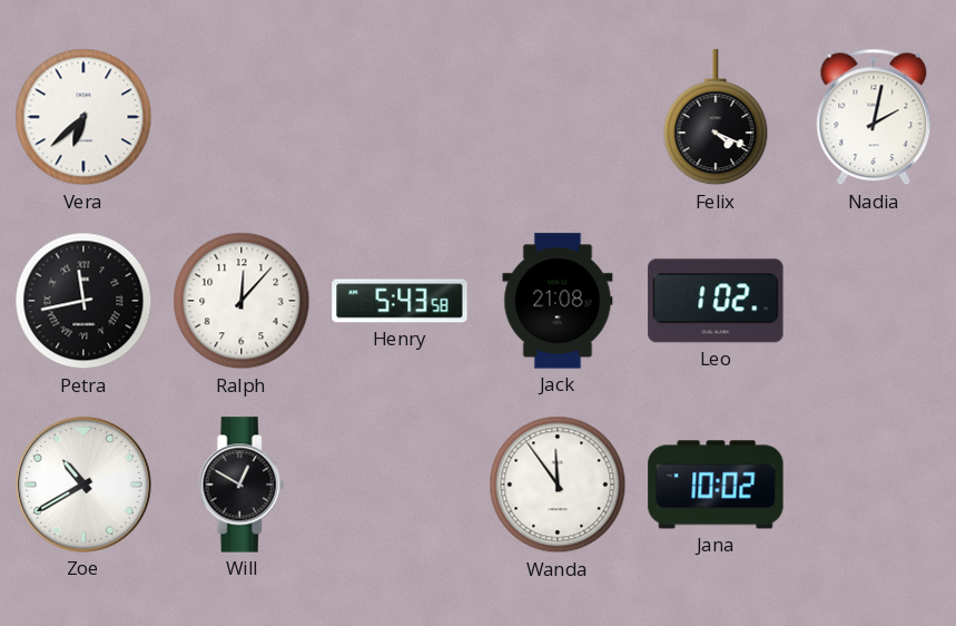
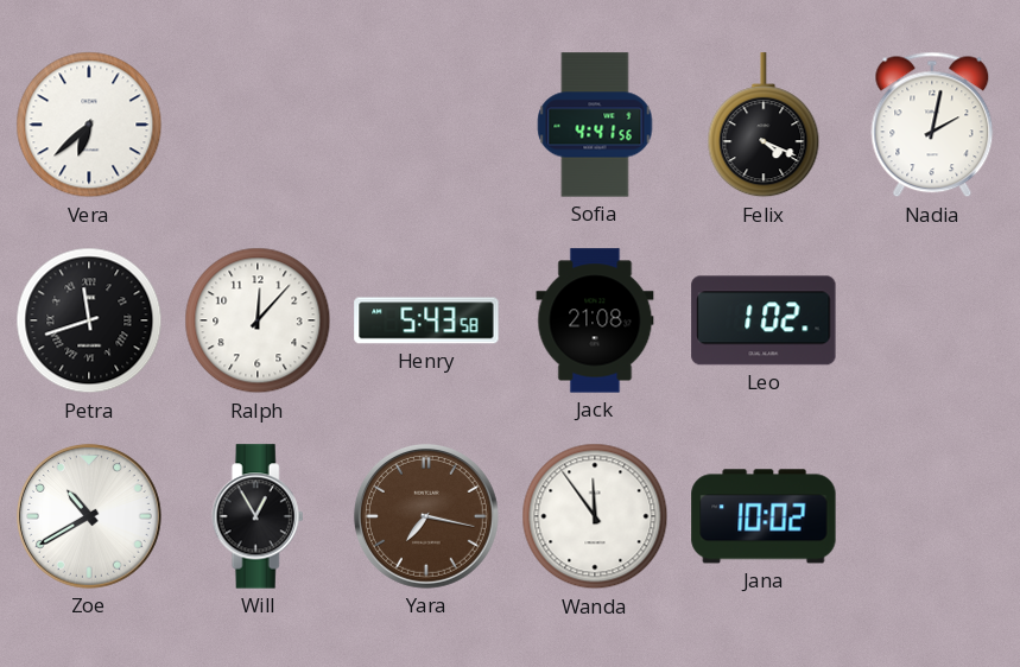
Sofia: none -> 4:41
Petra: 11:43 -> 11:42
Will: 12:50 -> 12:55
Yara: none -> 7:17
